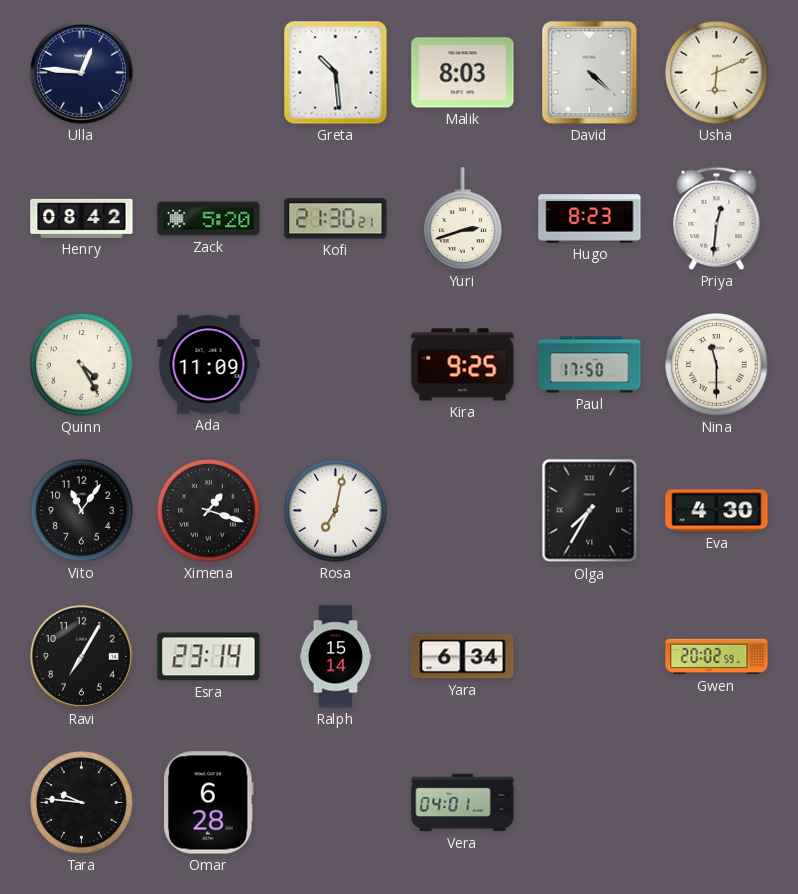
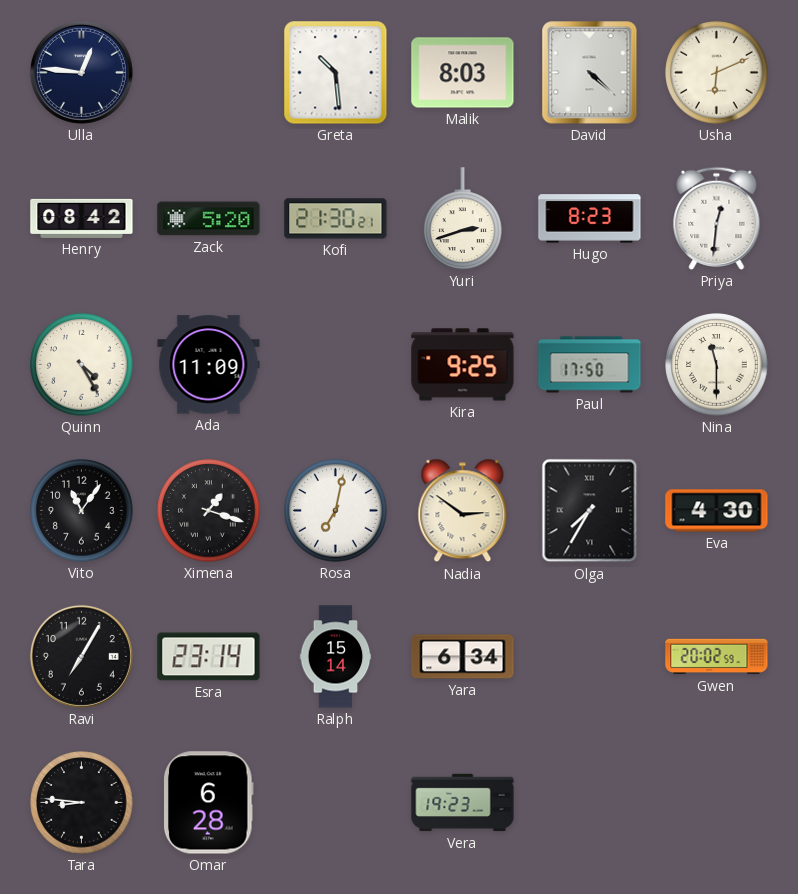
Nadia: none -> 2:51
Tara: 9:46 -> 8:46
Vera: 04:01 -> 19:23
